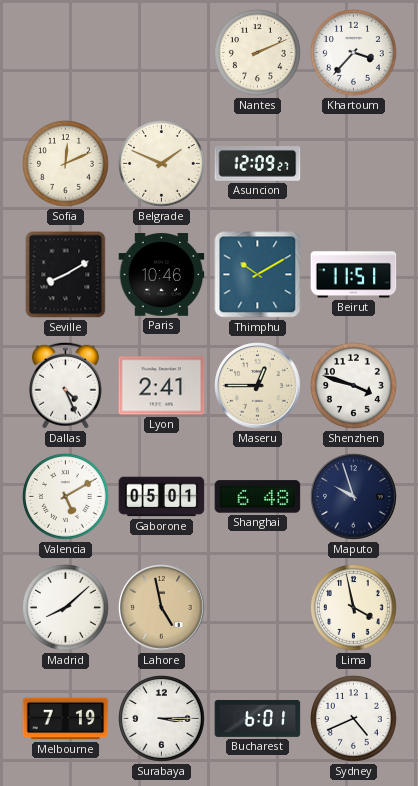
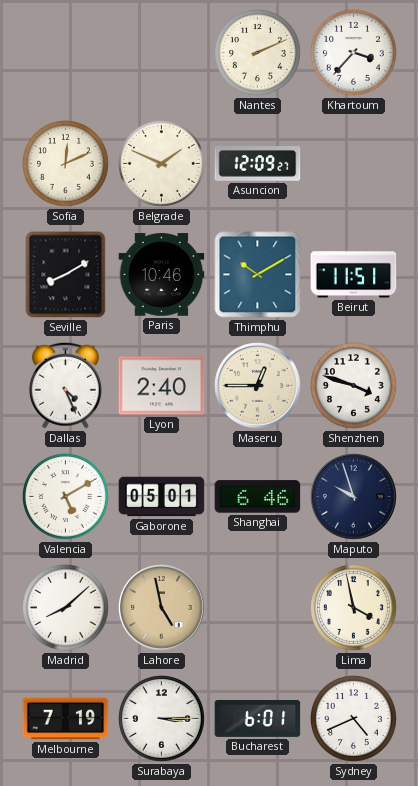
Lyon: 2:41 -> 2:40
Shanghai: 6:48 -> 6:46
